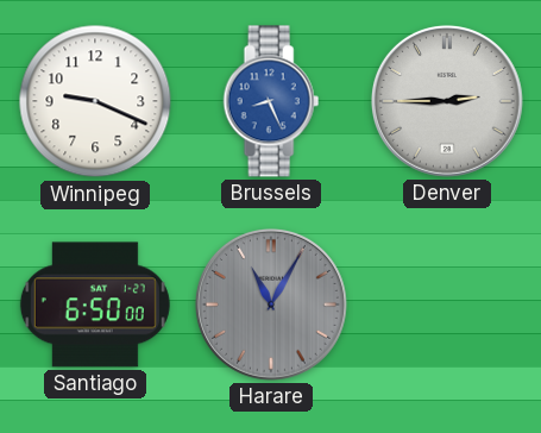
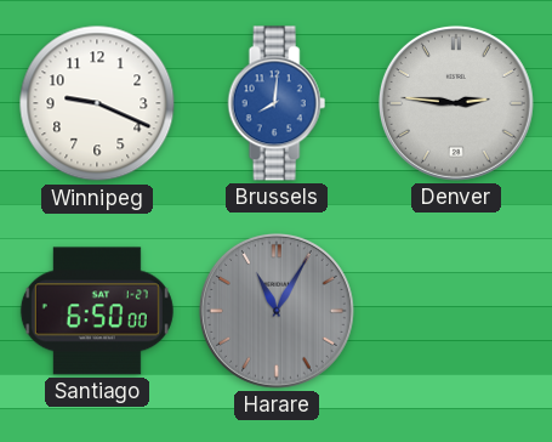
Brussels: 8:26 -> 8:01
Denver: 2:45 -> 2:46
